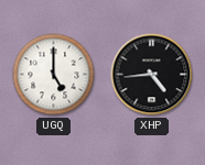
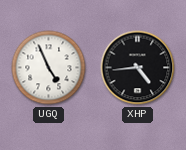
UGQ: 5:00 -> 4:56
